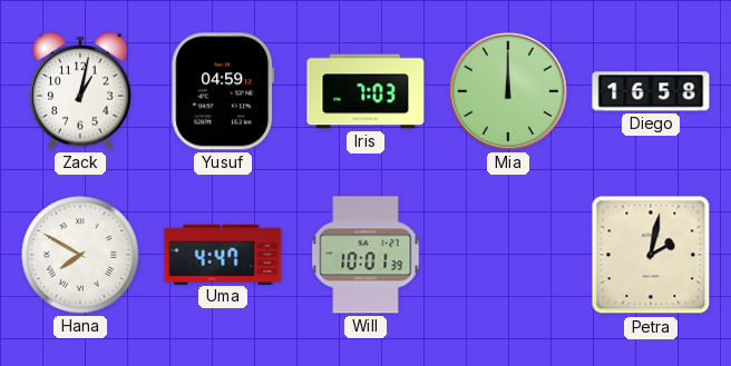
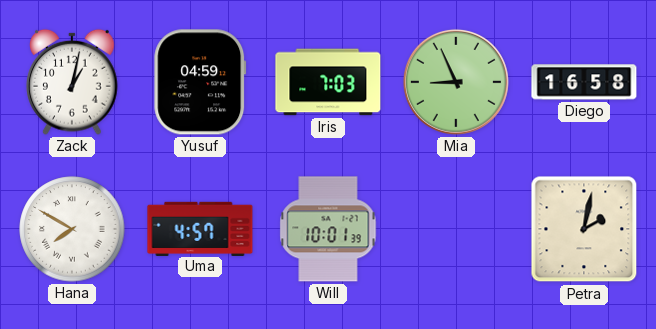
Mia: 12:00 -> 8:56
Uma: 4:47 -> 4:57
